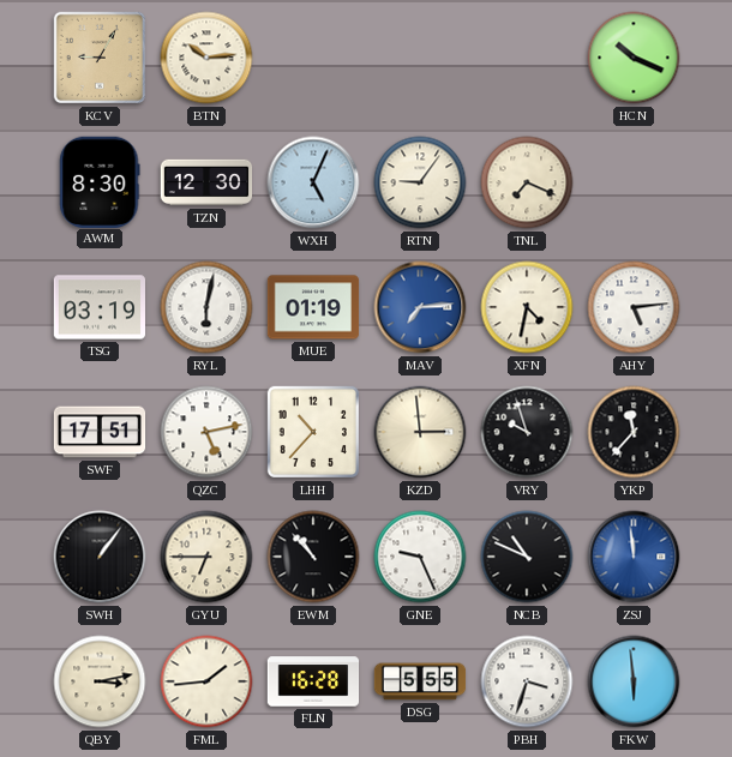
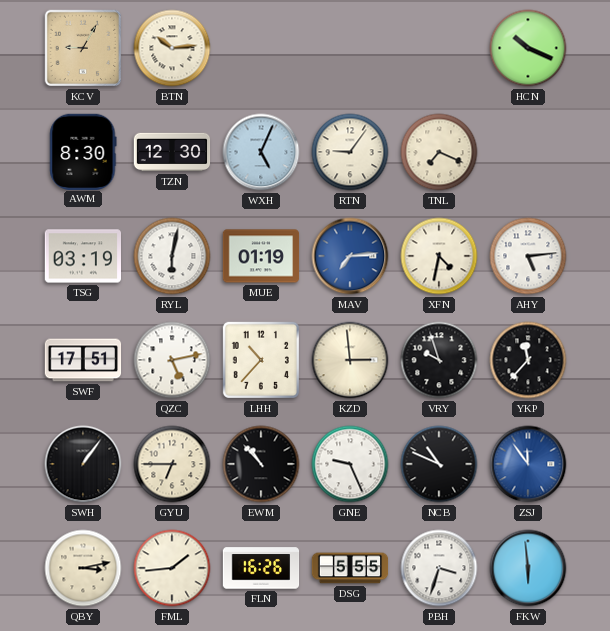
ZSJ: 11:59 -> 11:54
FLN: 16:28 -> 16:26
